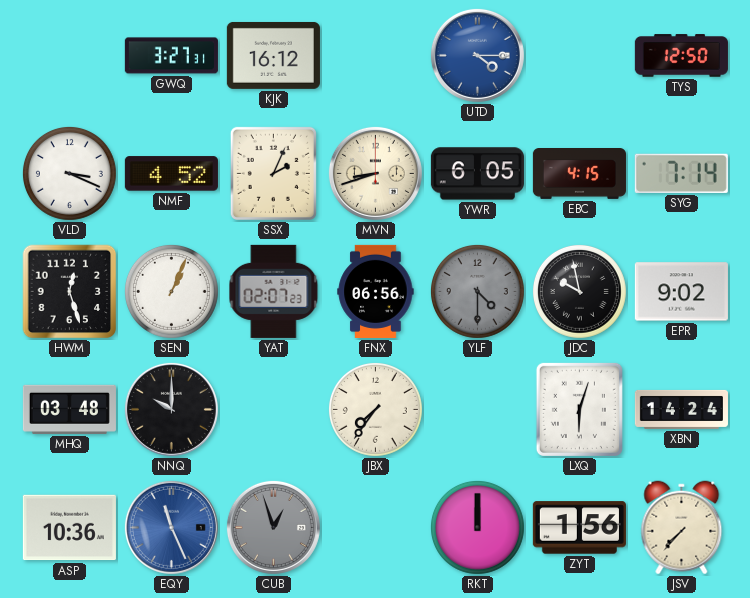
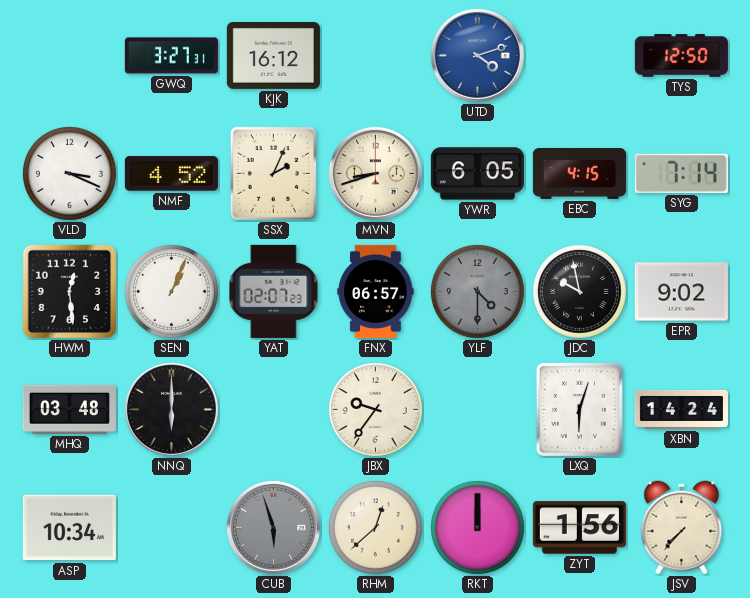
UTD: 4:15 -> 4:12
HWM: 12:27 -> 12:29
FNX: 06:56 -> 06:57
NNQ: 10:00 -> 6:00
JBX: 7:36 -> 9:36
ASP: 10:36 -> 10:34
EQY: 11:26 -> none
CUB: 12:57 -> 5:57
RHM: none -> 12:38
